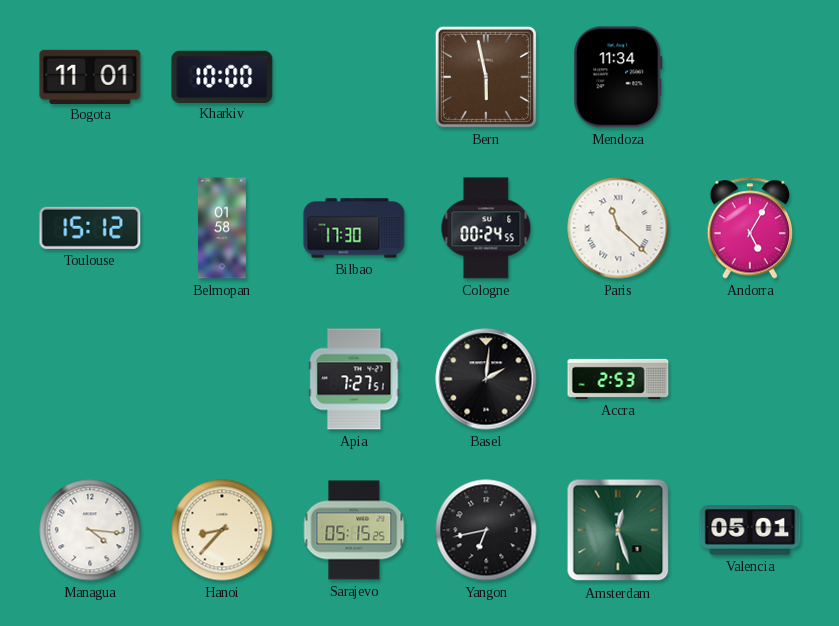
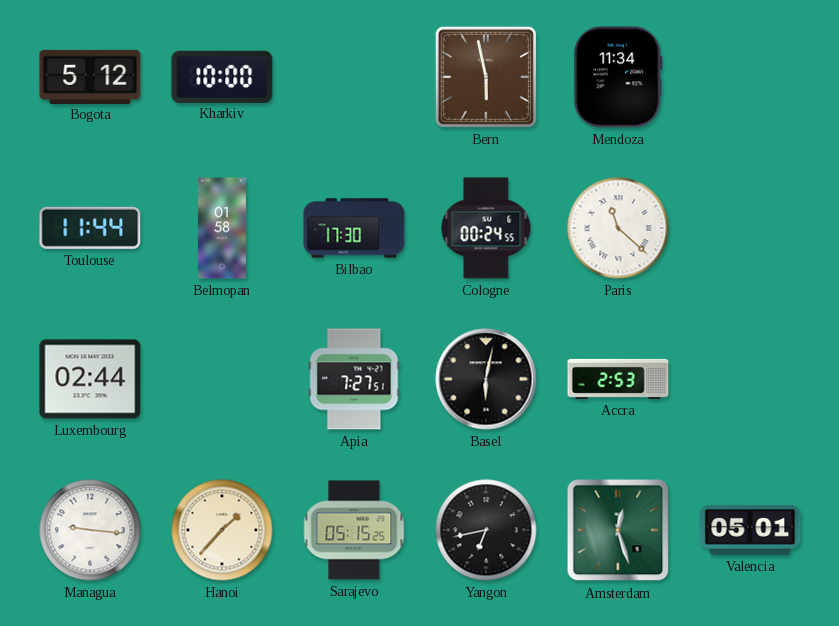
Bogota: 11:01 -> 5:12
Toulouse: 15:12 -> 11:44
Andorra: 5:05 -> none
Luxembourg: none -> 02:44
Basel: 2:01 -> 6:02
Managua: 4:16 -> 9:16
Hanoi: 8:37 -> 1:37
